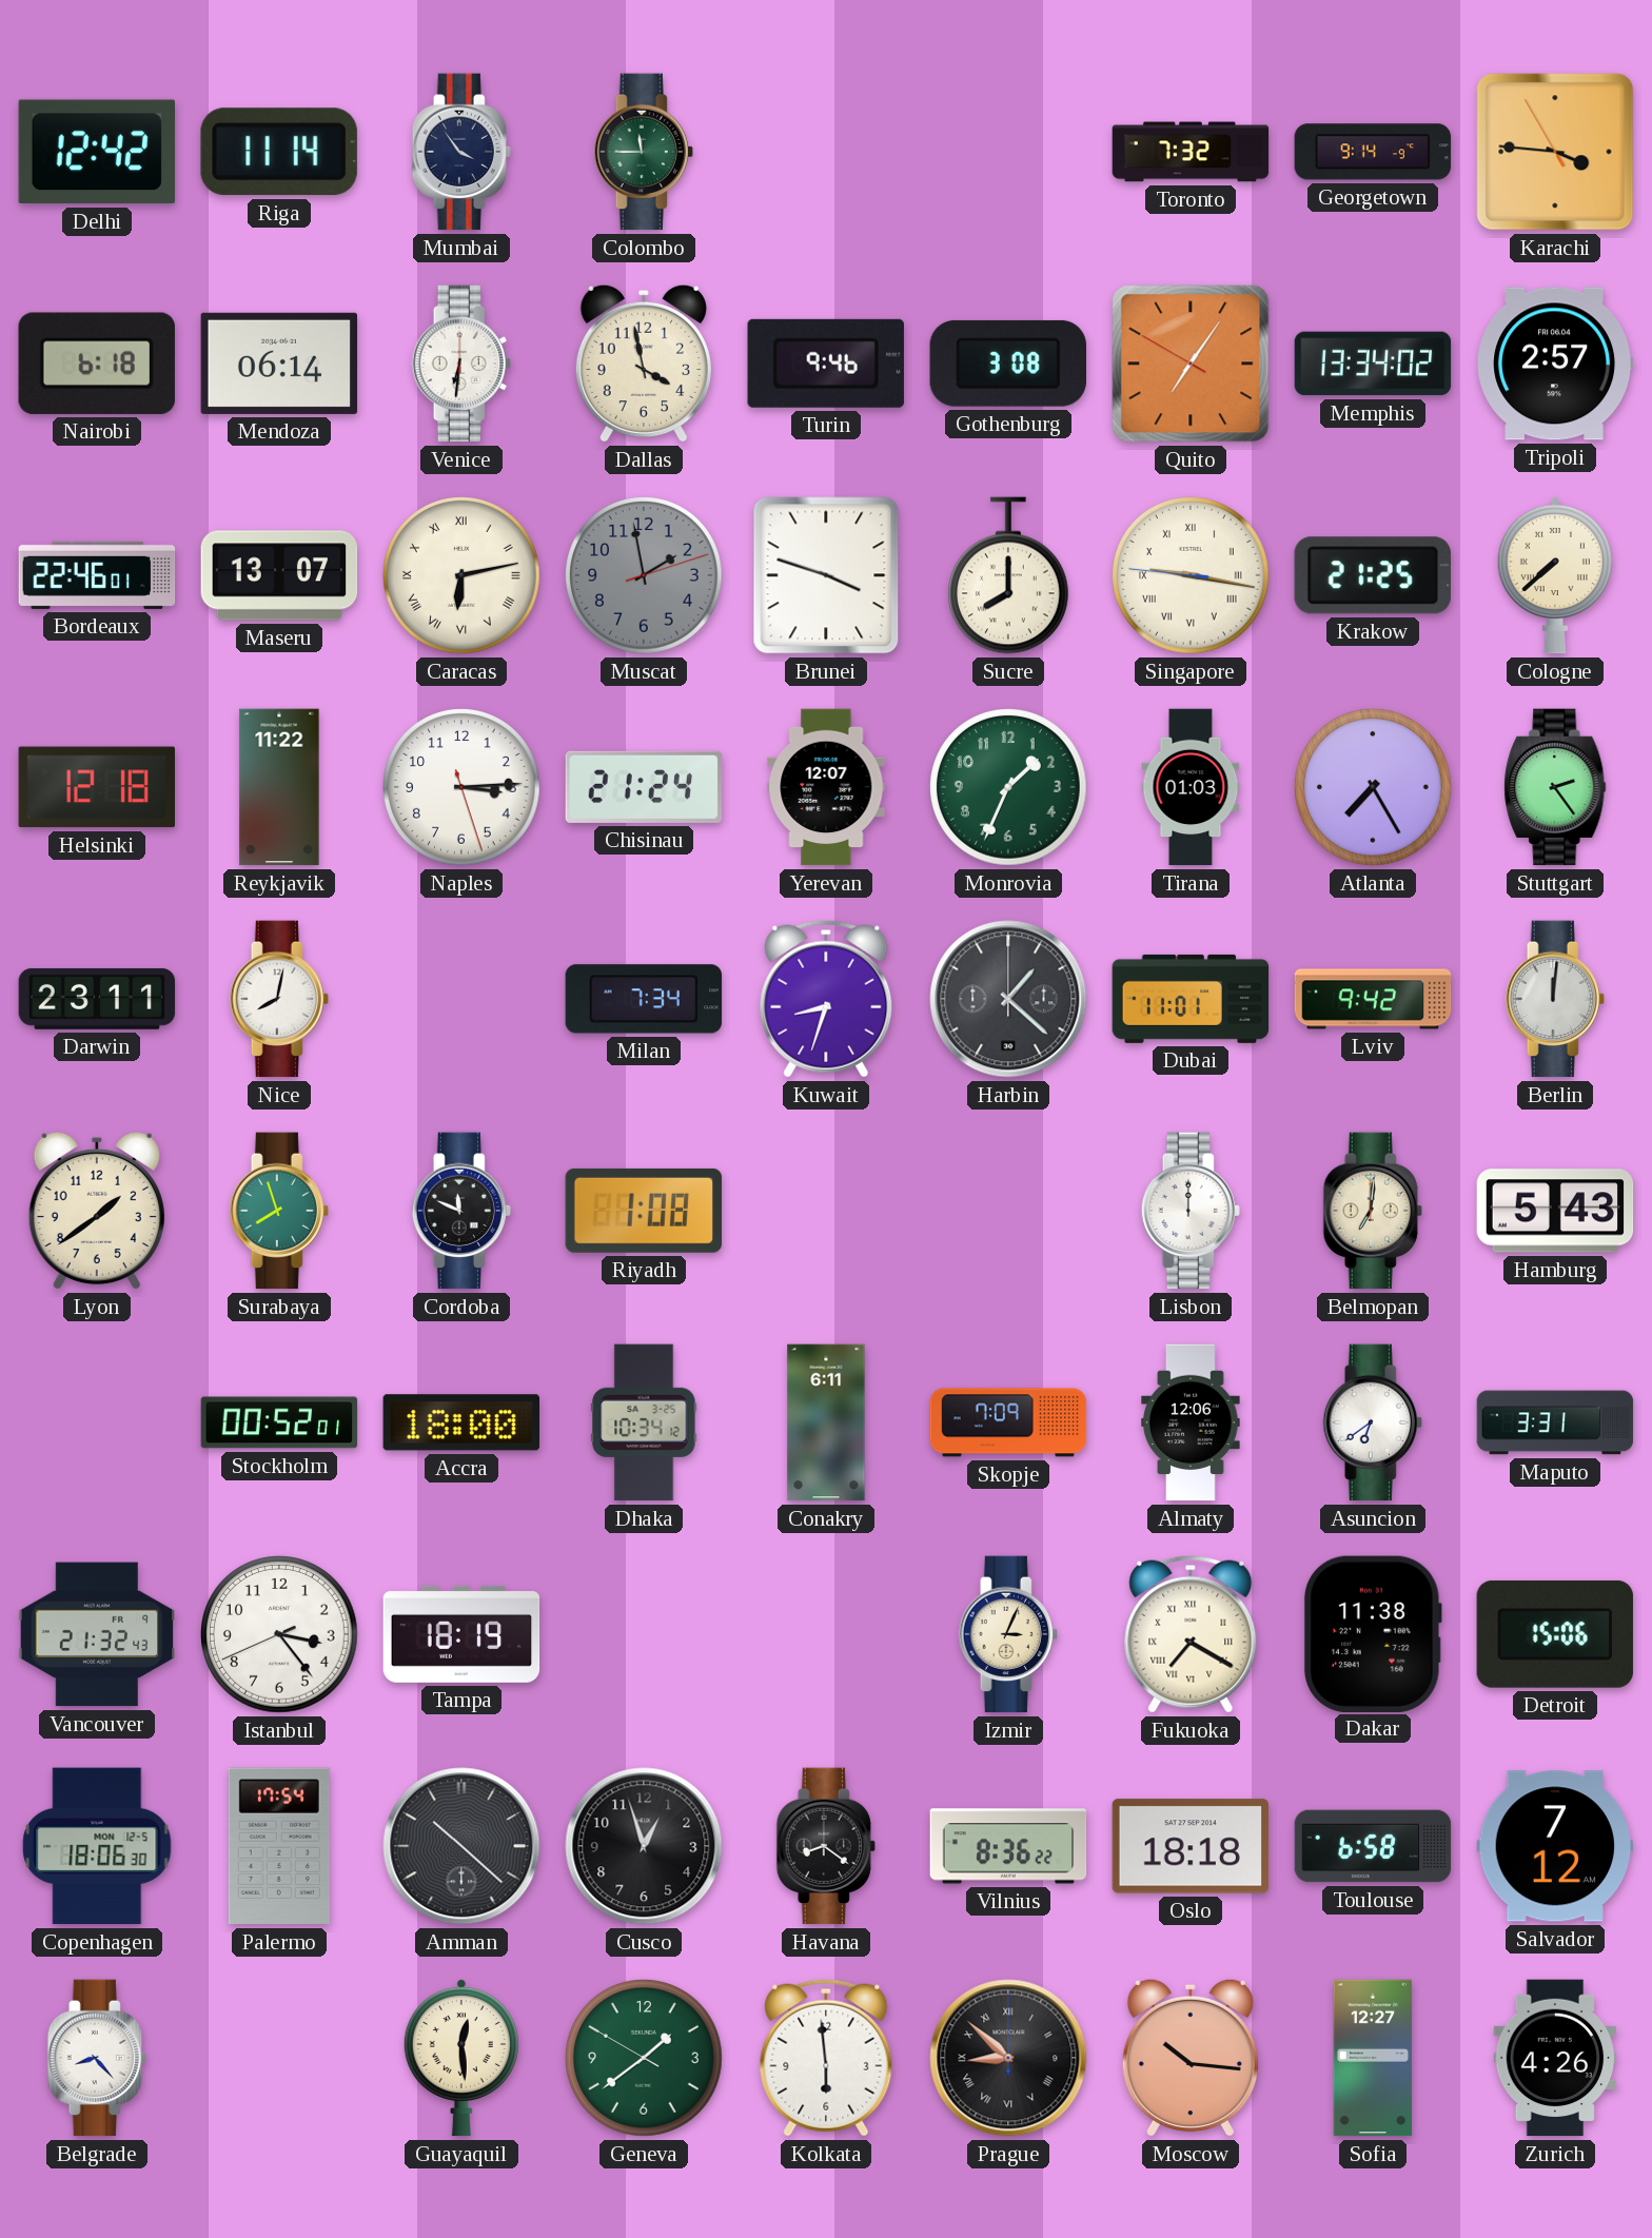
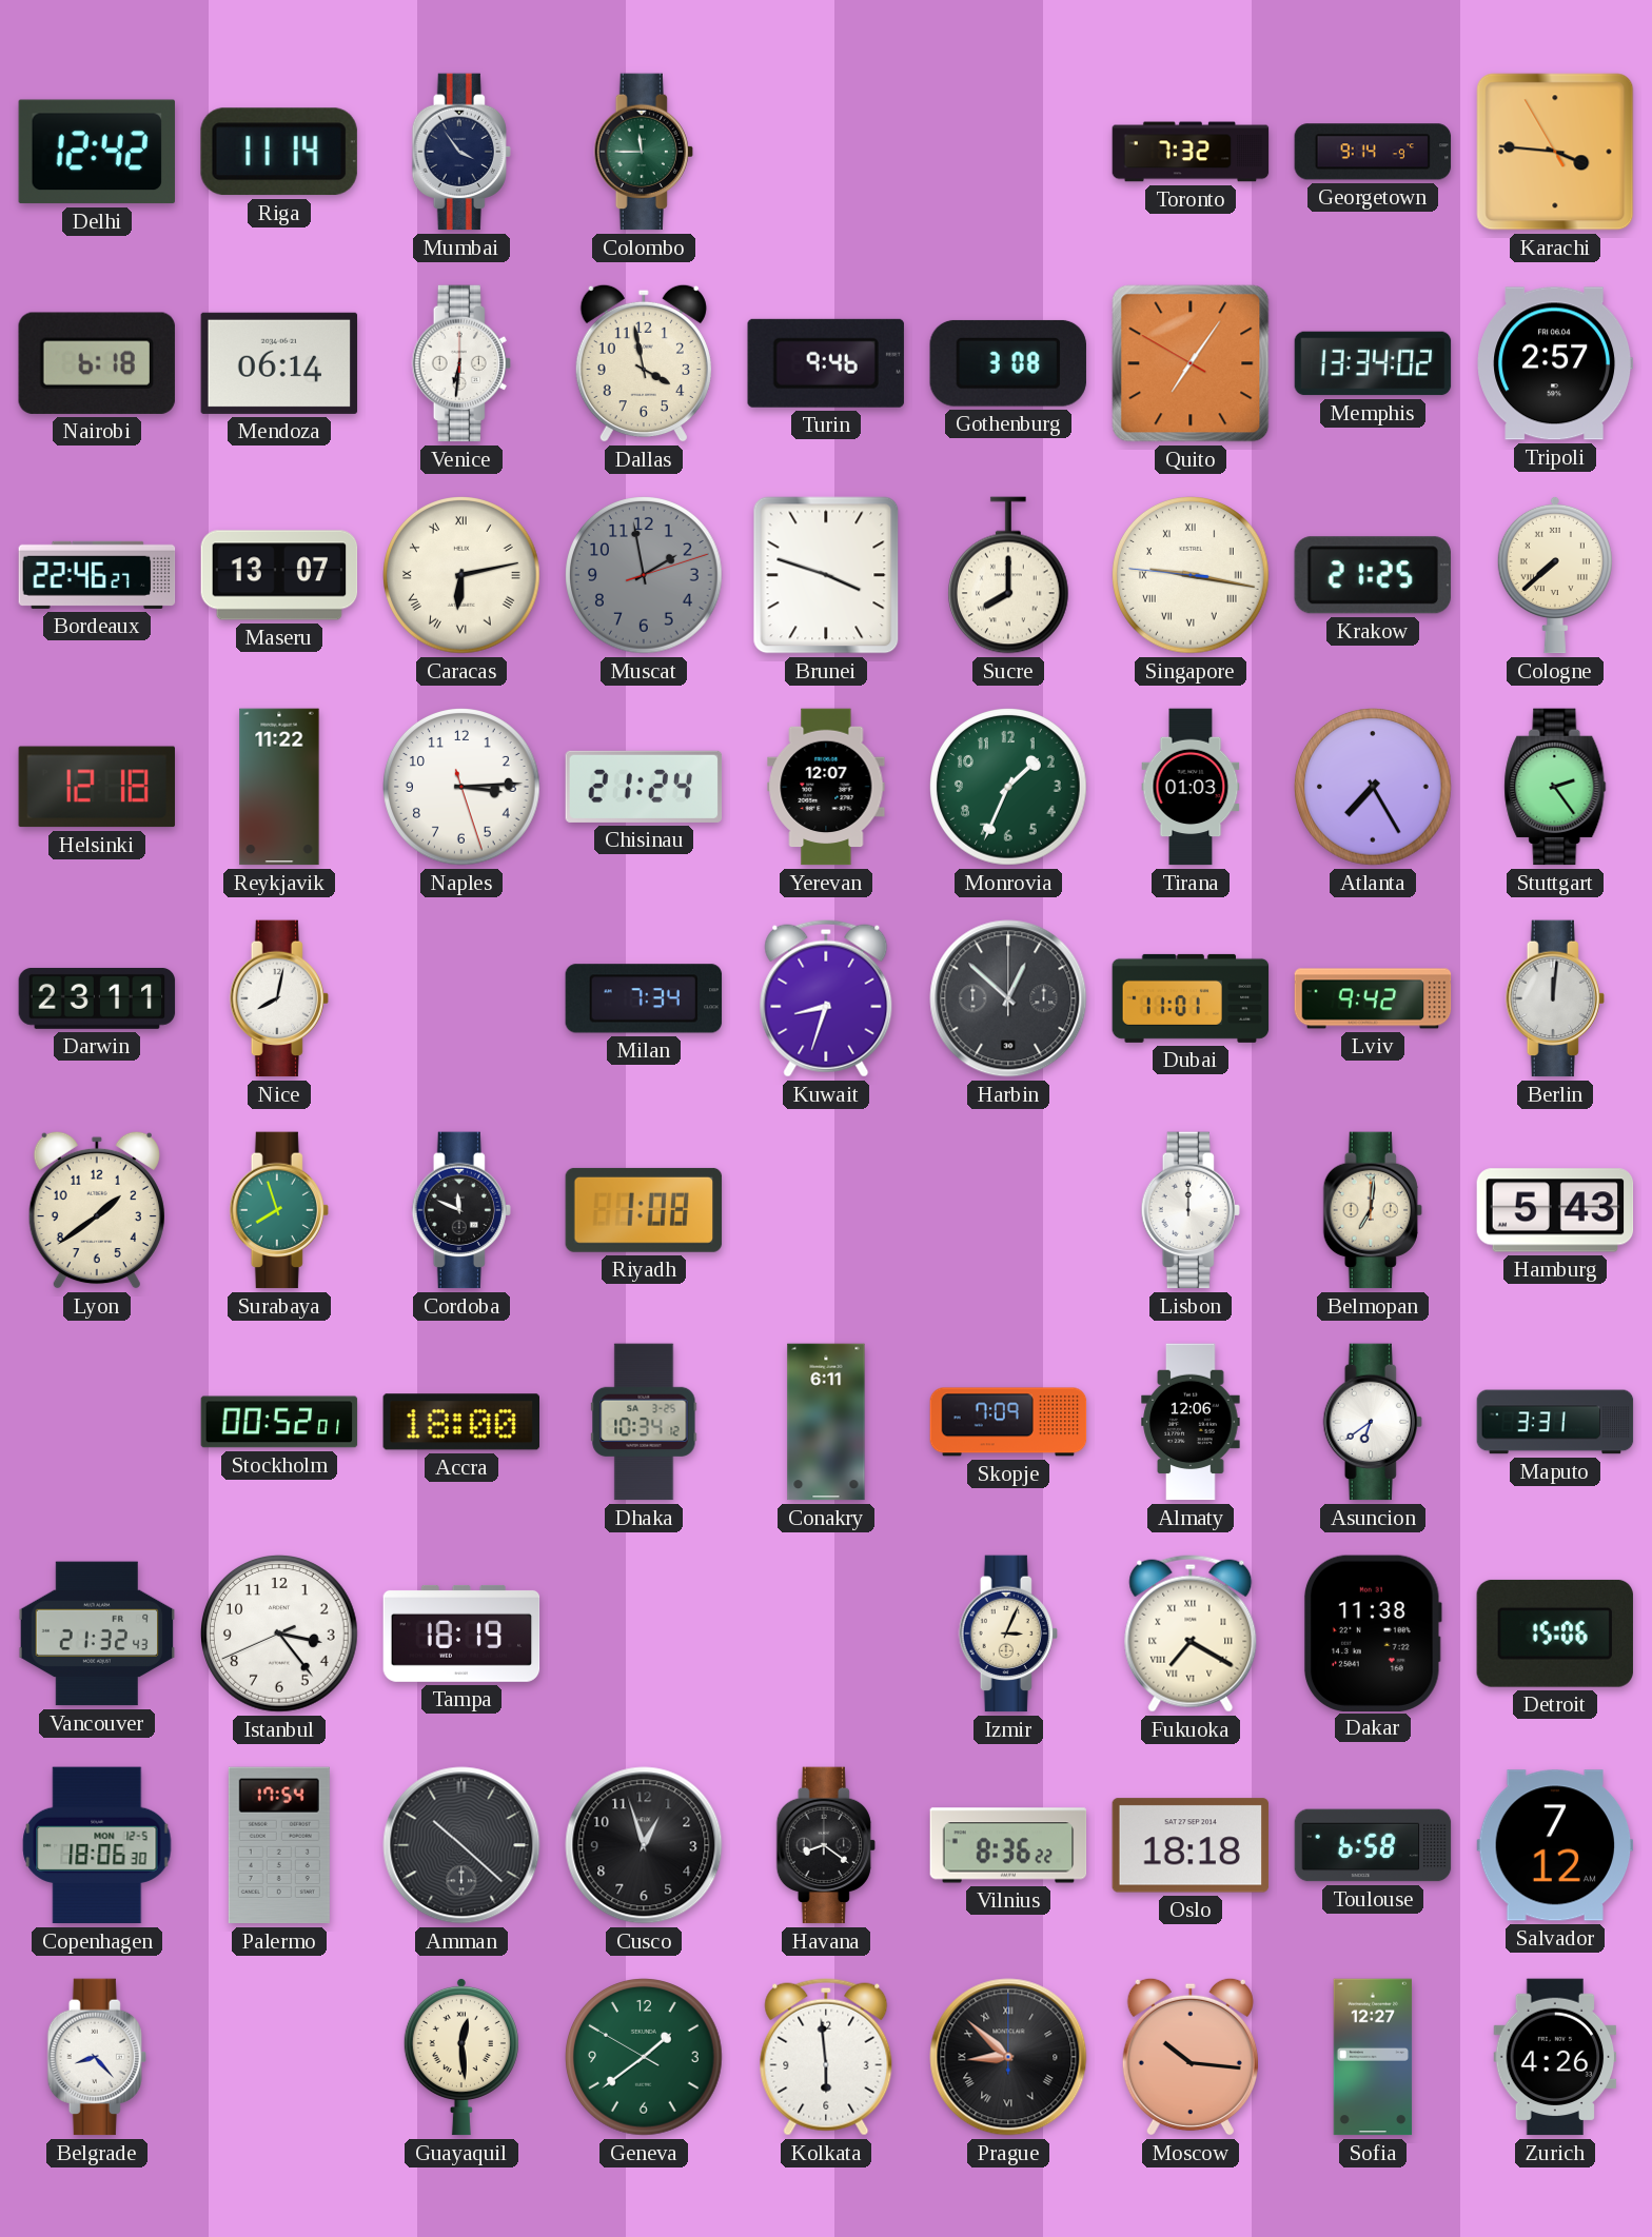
Bordeaux: 22:46:01 -> 22:46:27
Harbin: 1:22 -> 12:52
